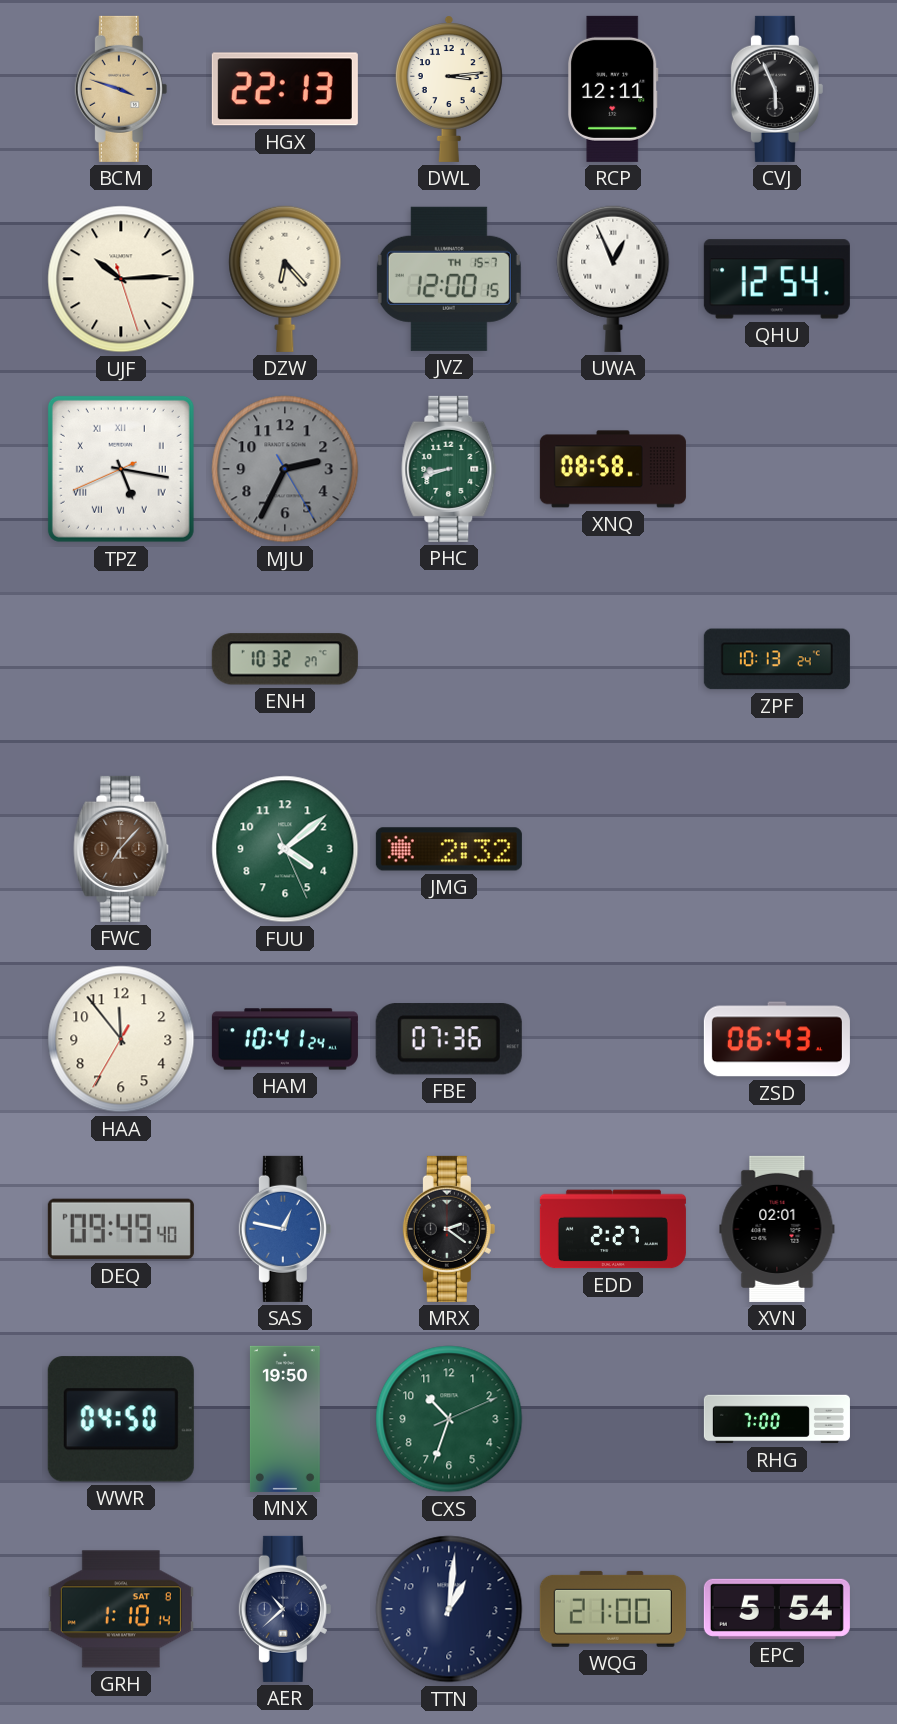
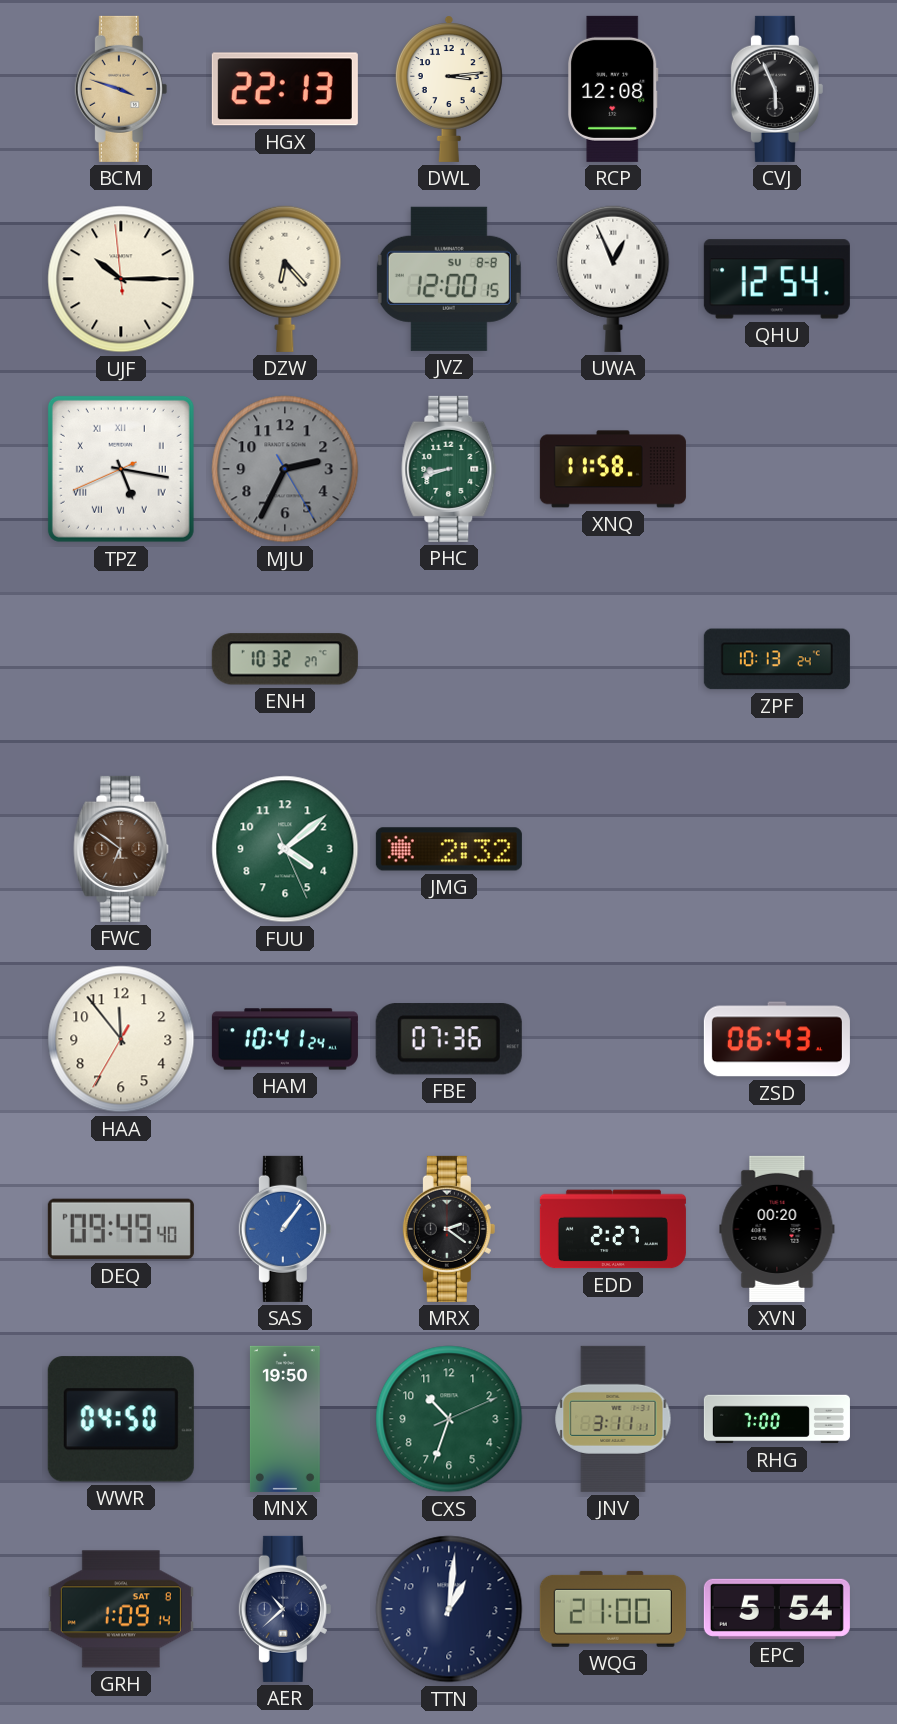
RCP: 12:11 -> 12:08
UJF: 10:14:27 -> 10:14:59
JVZ date: TH 15-7 -> SU 8-8
XNQ: 08:58 -> 11:58
FWC: 7:07 -> 6:51
SAS: 12:47 -> 1:06
XVN: 02:01 -> 00:20
JNV: none -> 3:11
GRH: 1:10 -> 1:09
